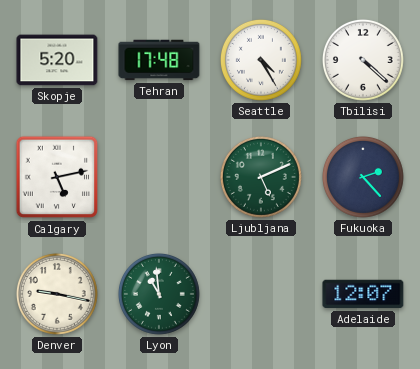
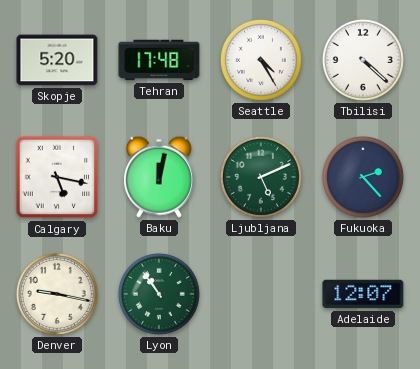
Calgary: 5:13 -> 5:17
Baku: none -> 12:02
Lyon: 10:59 -> 10:54
